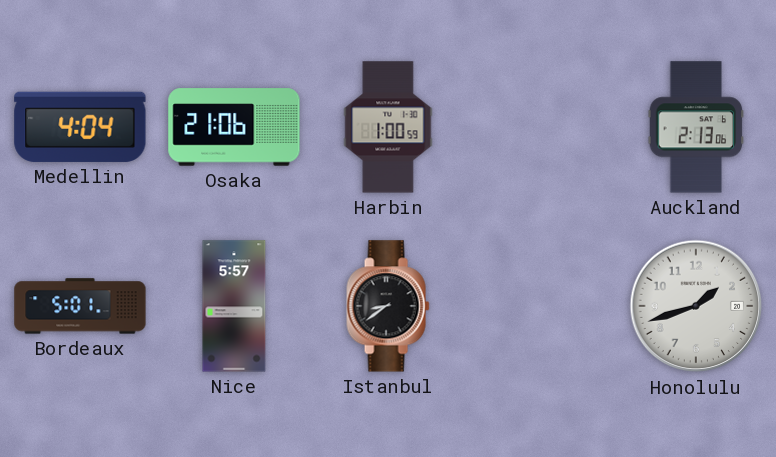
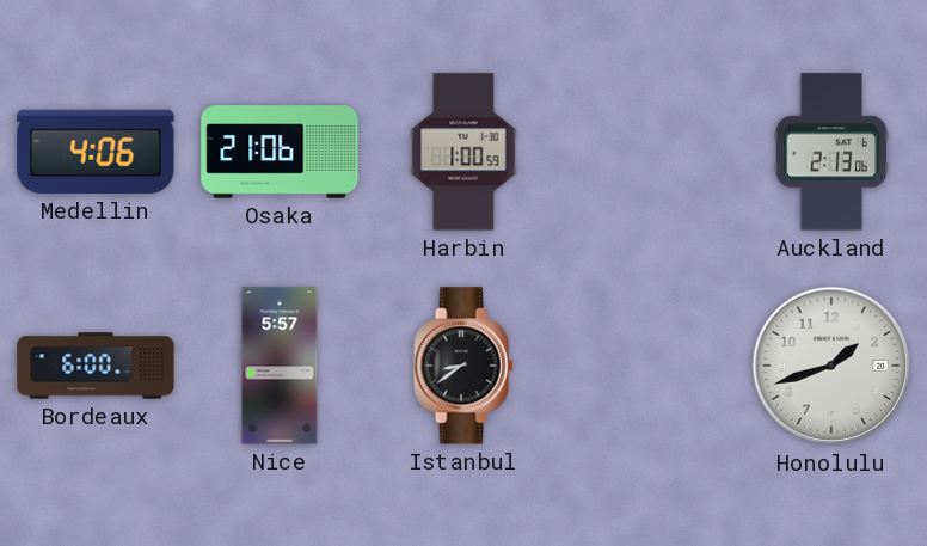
Medellin: 4:04 -> 4:06
Bordeaux: 5:01 -> 6:00
